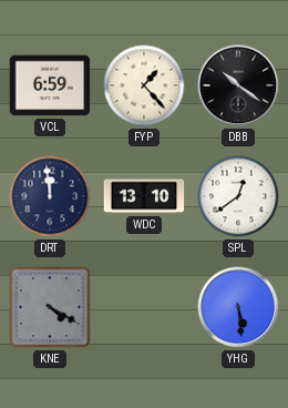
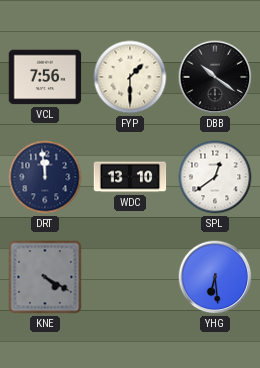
VCL: 6:59 -> 7:56
FYP: 1:23 -> 1:30
YHG: 5:29 -> 6:29
